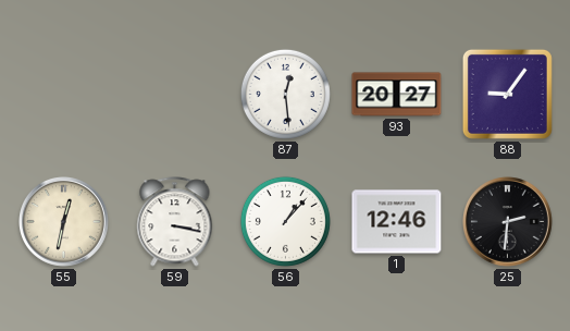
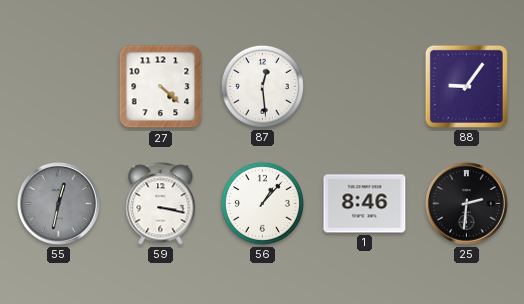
27: none -> 4:22
93: 20:27 -> none
55 dial: cream -> grey
1: 12:46 -> 8:46
